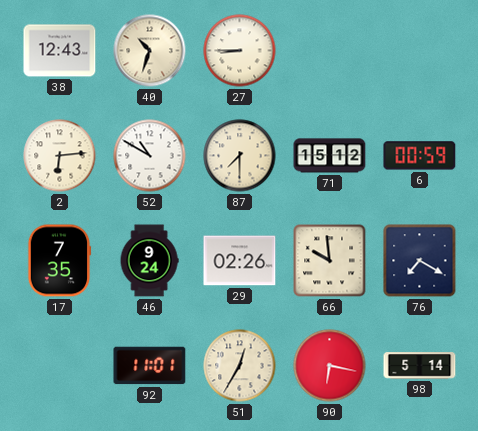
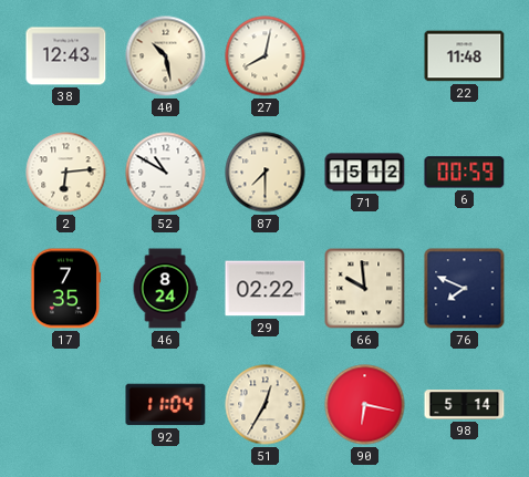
40: 10:33 -> 10:28
27: 8:45 -> 8:02
22: none -> 11:48
46: 9:24 -> 8:24
29: 02:26 -> 02:22
76: 7:20 -> 7:49
92: 11:01 -> 11:04
